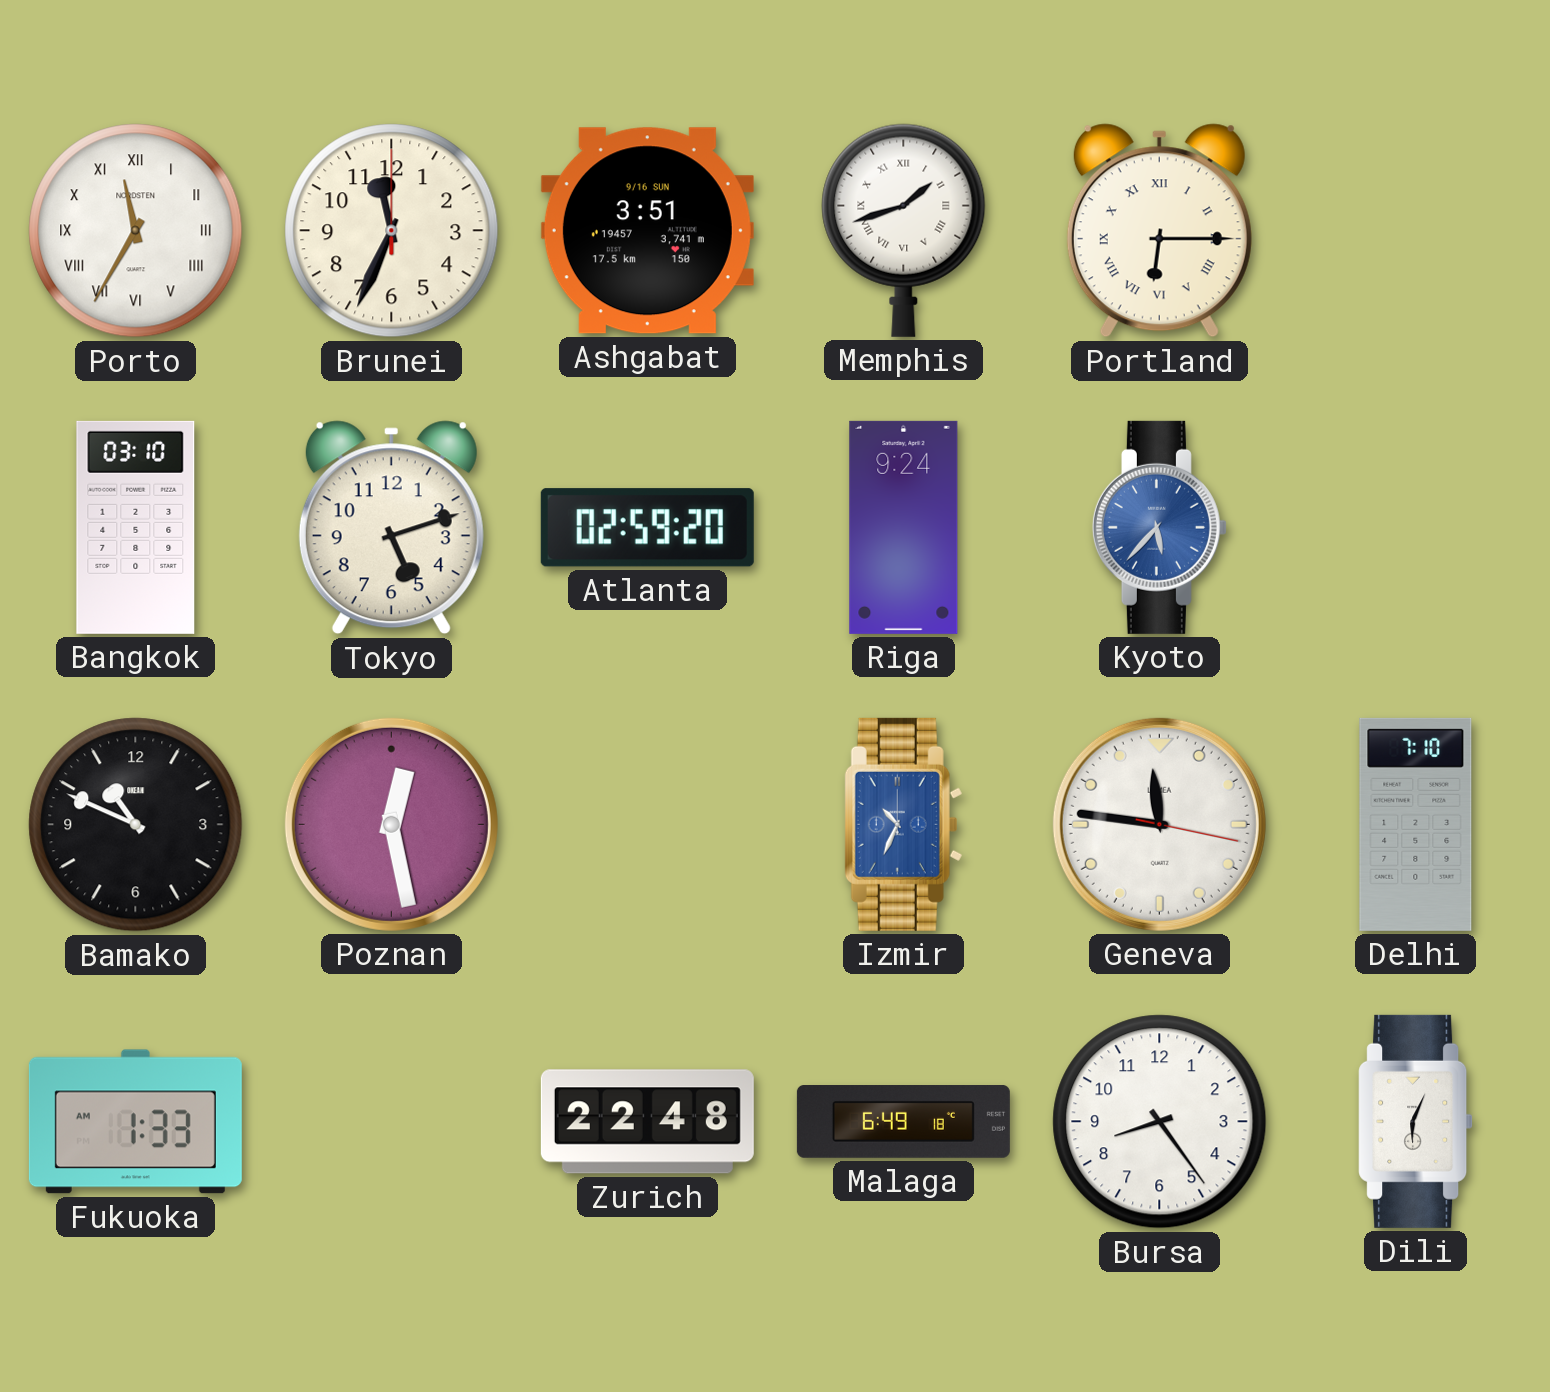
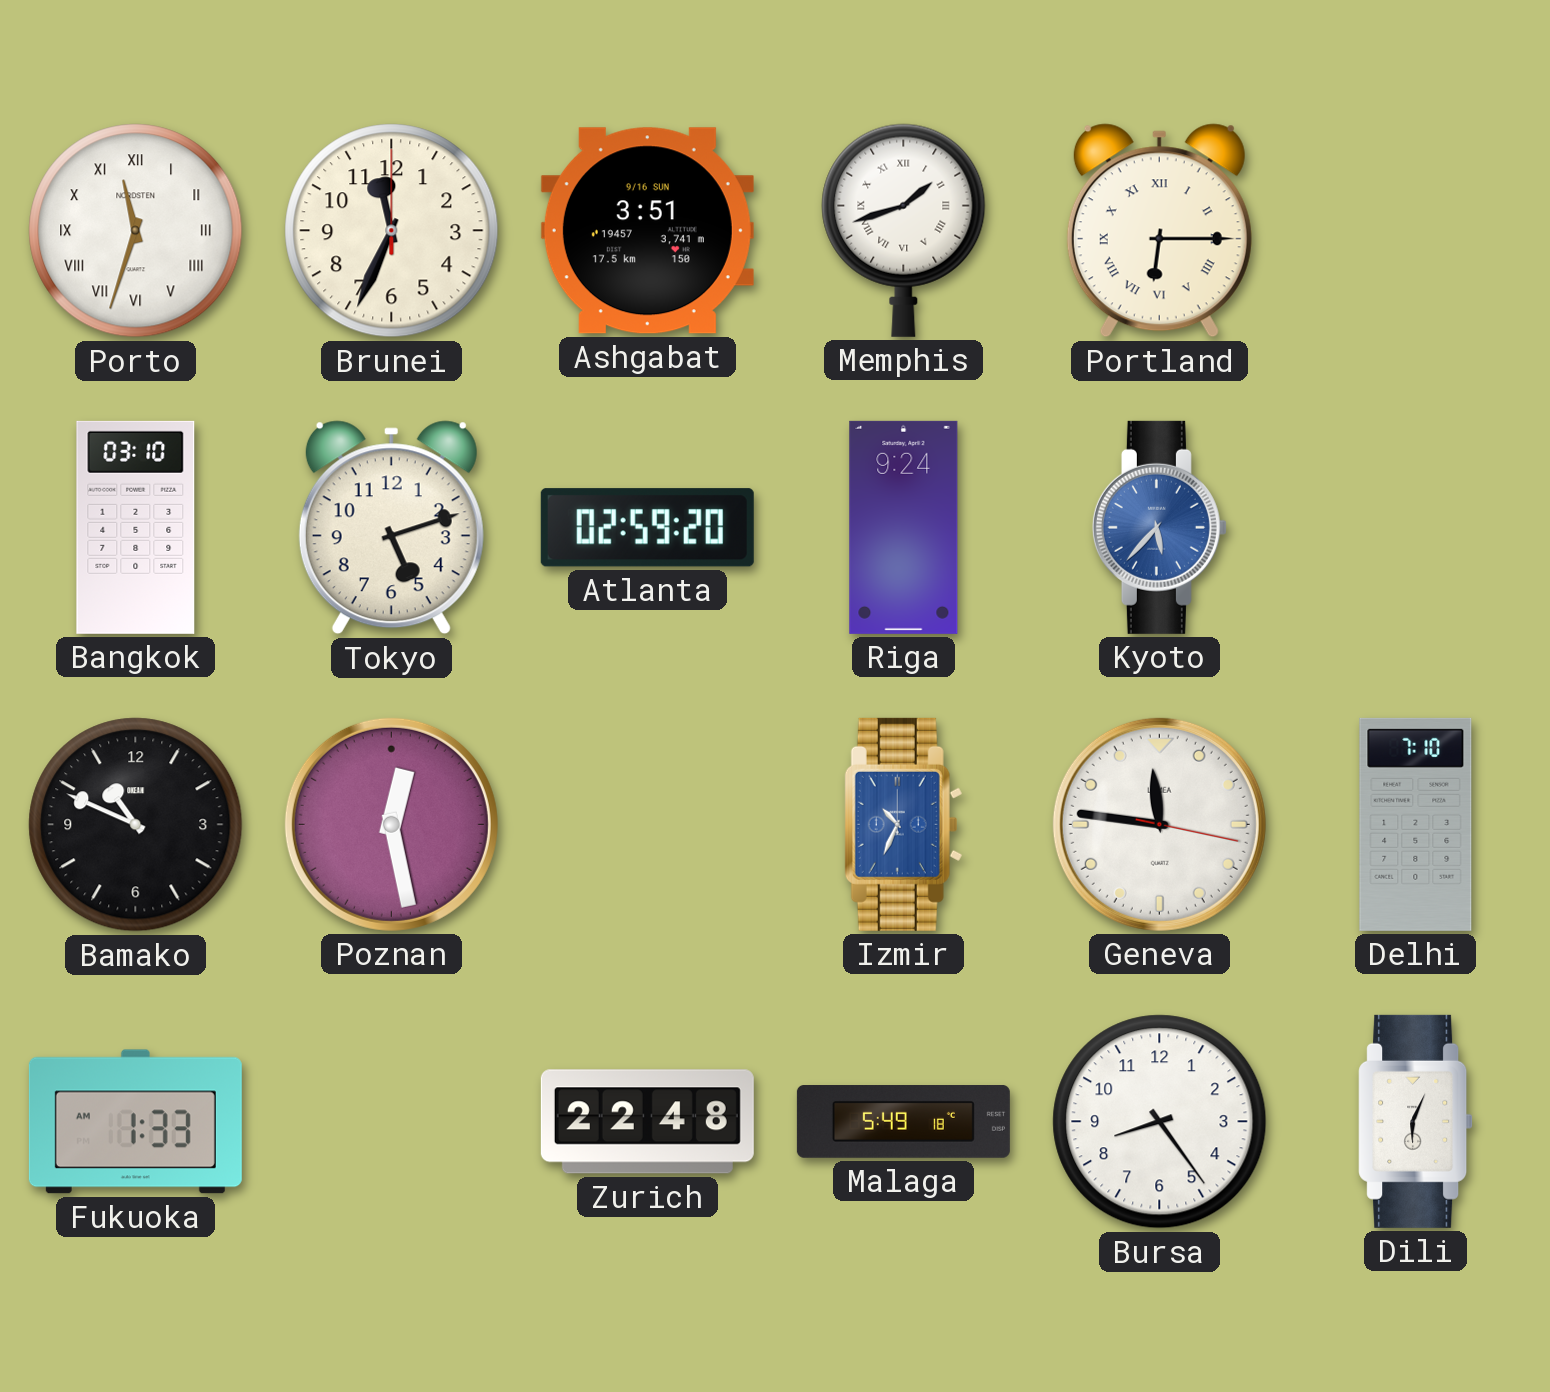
Porto: 11:35 -> 11:33
Malaga: 6:49 -> 5:49
